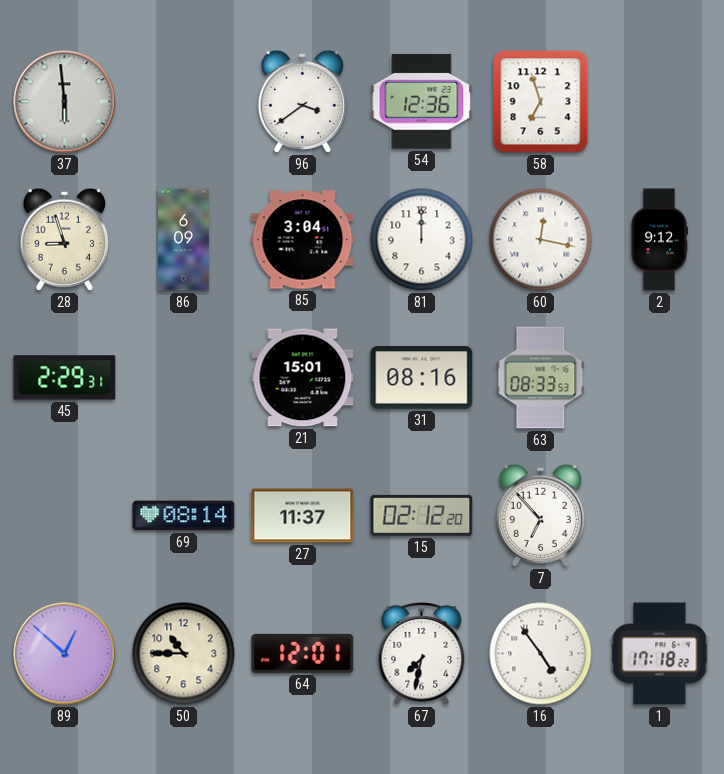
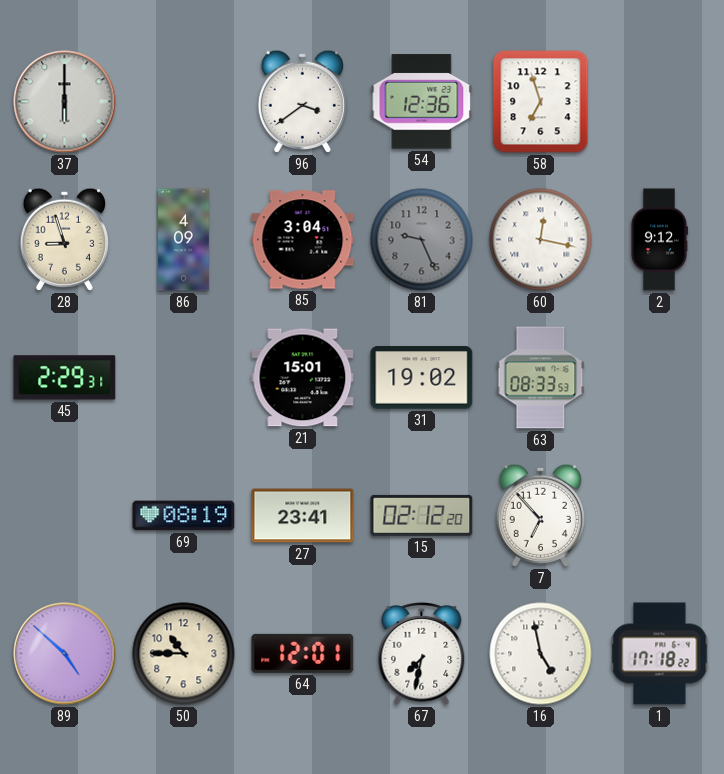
37: 5:59 -> 6:00
86: 6:09 -> 4:09
81: 12:00 -> 9:26
81 dial: white -> grey
31: 08:16 -> 19:02
69: 08:14 -> 08:19
27: 11:37 -> 23:41
89: 12:52 -> 4:52
16: 4:54 -> 4:58
